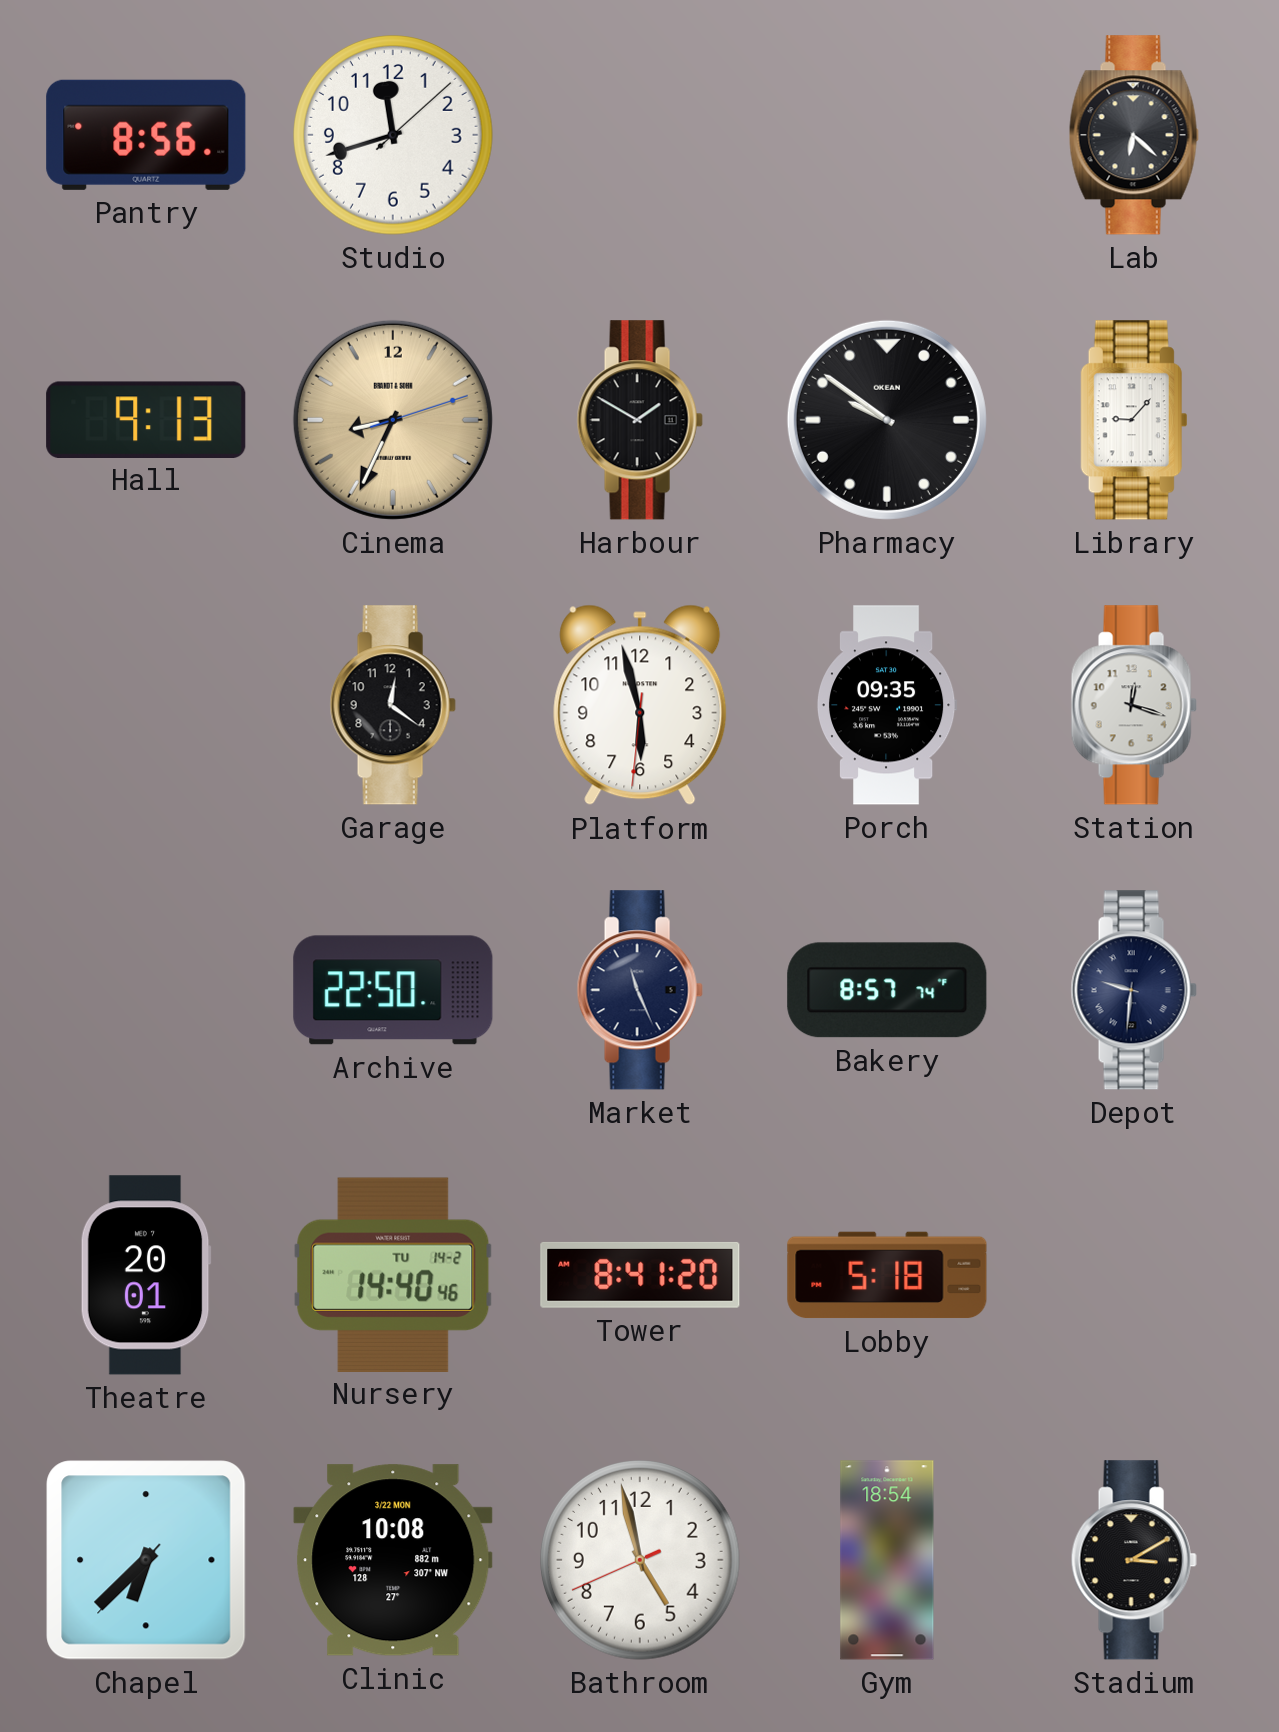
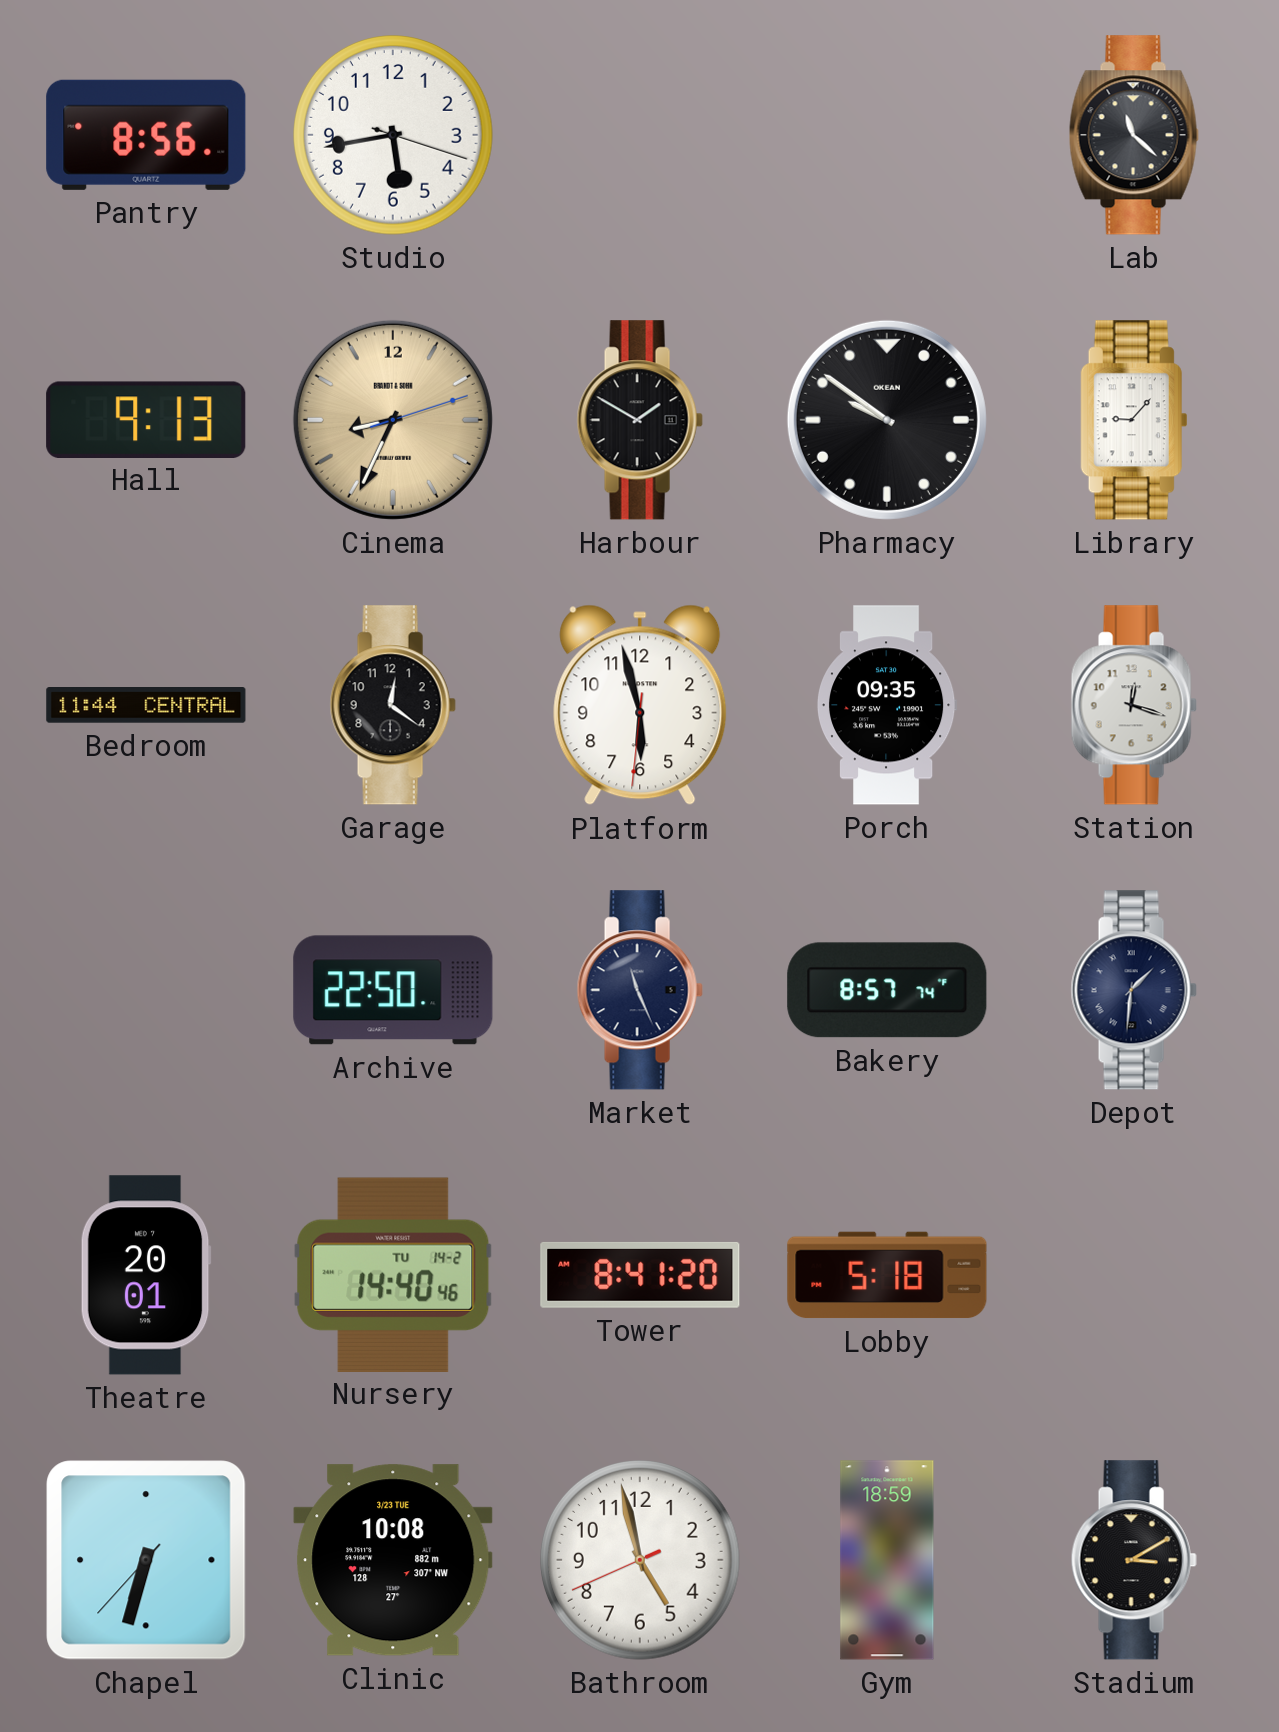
Studio: 11:42 -> 5:43
Lab: 6:22 -> 11:22
Bedroom: none -> 11:44
Depot: 9:31 -> 1:31
Chapel: 6:37 -> 6:32
Clinic date: 3/22 MON -> 3/23 TUE
Gym: 18:54 -> 18:59
